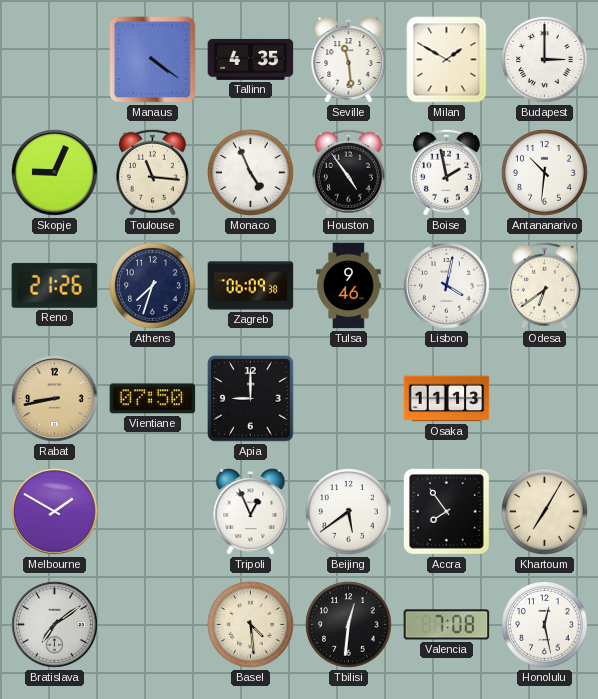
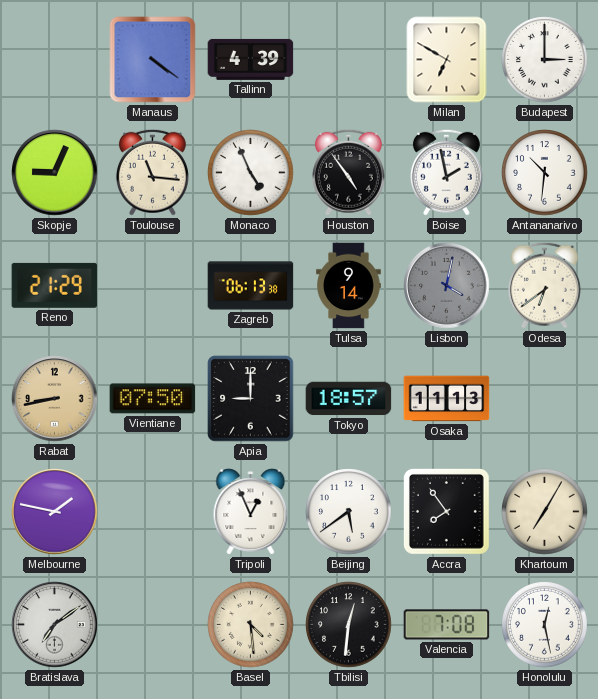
Tallinn: 4:35 -> 4:39
Seville: 11:29 -> none
Milan: 1:50 -> 6:50
Reno: 21:26 -> 21:29
Athens: 7:33 -> none
Zagreb: 06:09 -> 06:13
Tulsa: 9:46 -> 9:14
Lisbon dial: white -> grey
Tokyo: none -> 18:57
Melbourne: 1:50 -> 1:47
